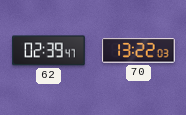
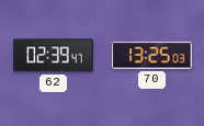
70: 13:22 -> 13:25
